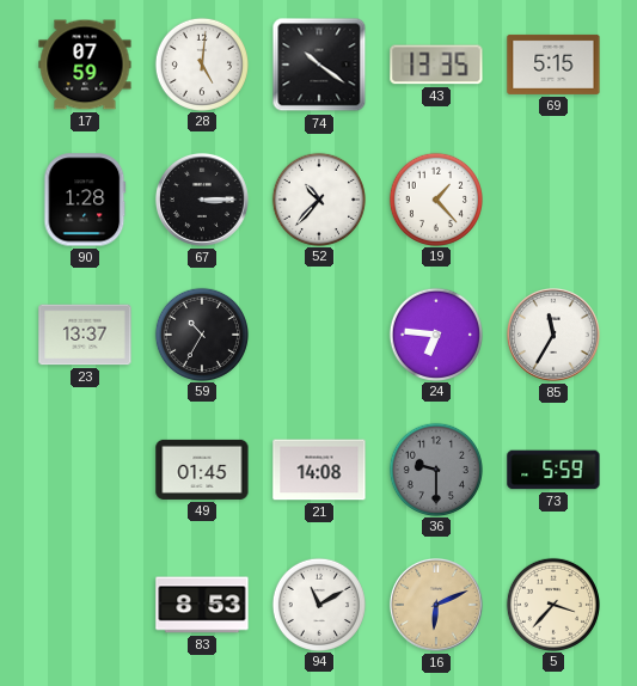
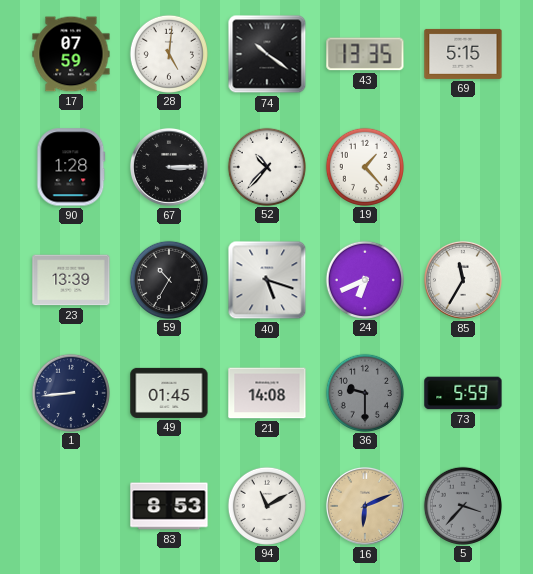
23: 13:37 -> 13:39
40: none -> 5:18
24: 6:46 -> 6:41
1: none -> 8:44
5 dial: cream -> grey
